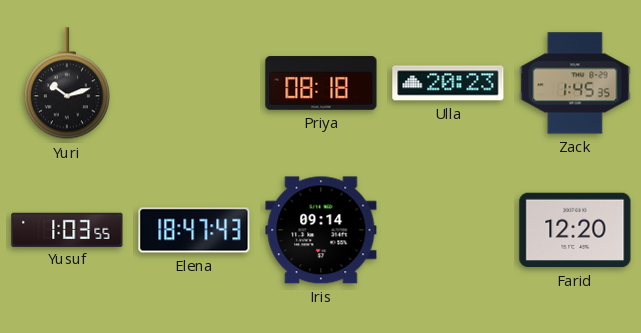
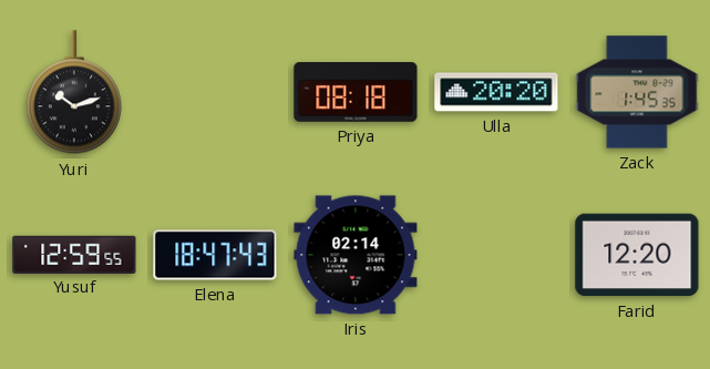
Ulla: 20:23 -> 20:20
Yusuf: 1:03 -> 12:59
Iris: 09:14 -> 02:14
